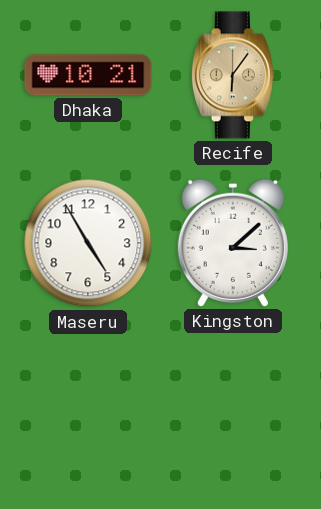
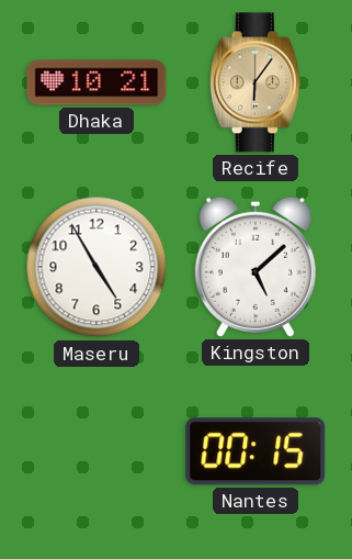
Kingston: 3:08 -> 5:08
Nantes: none -> 00:15
